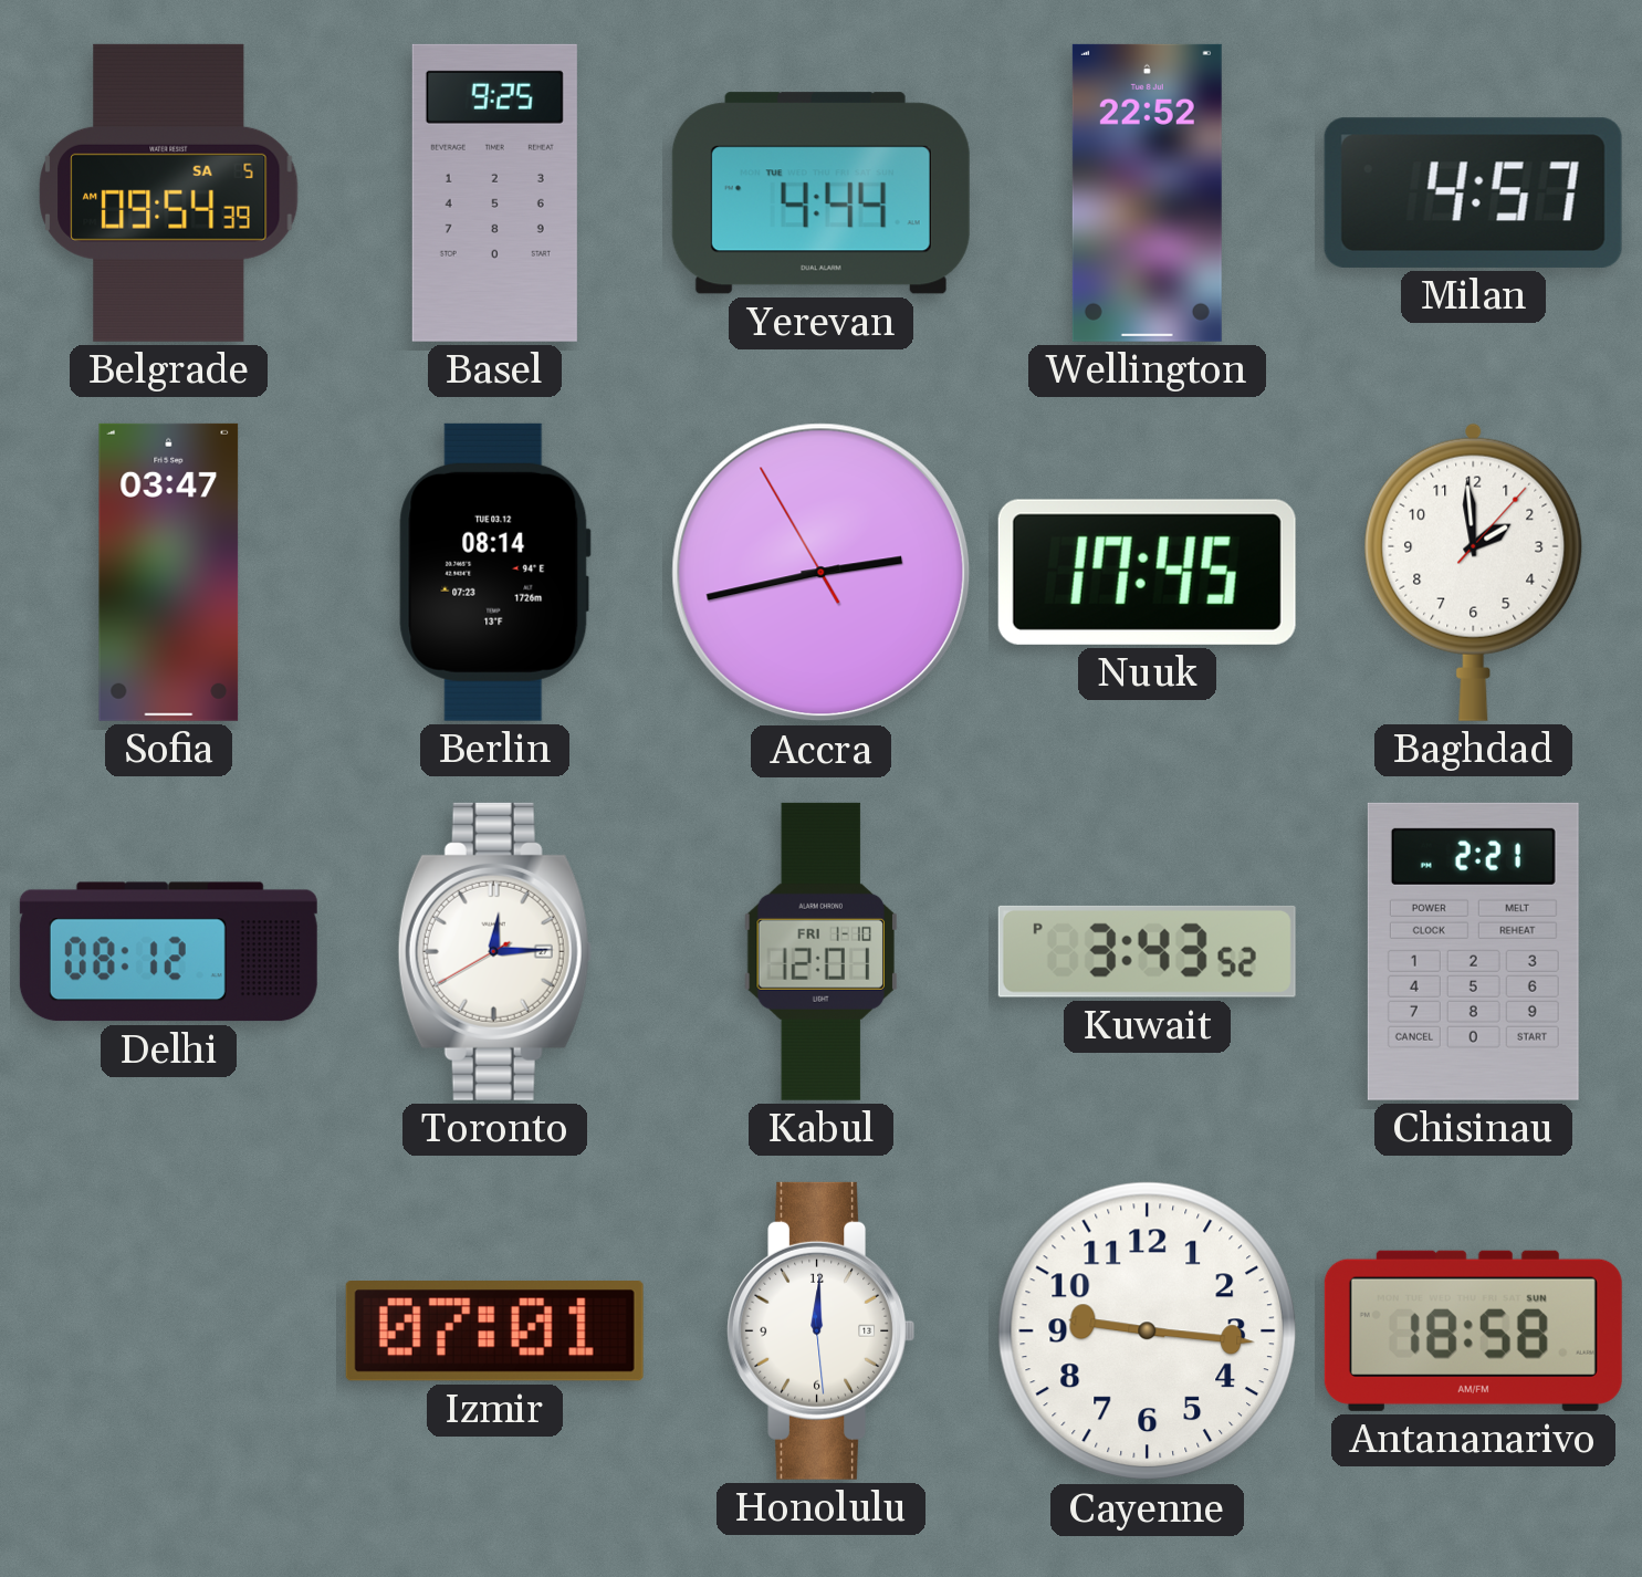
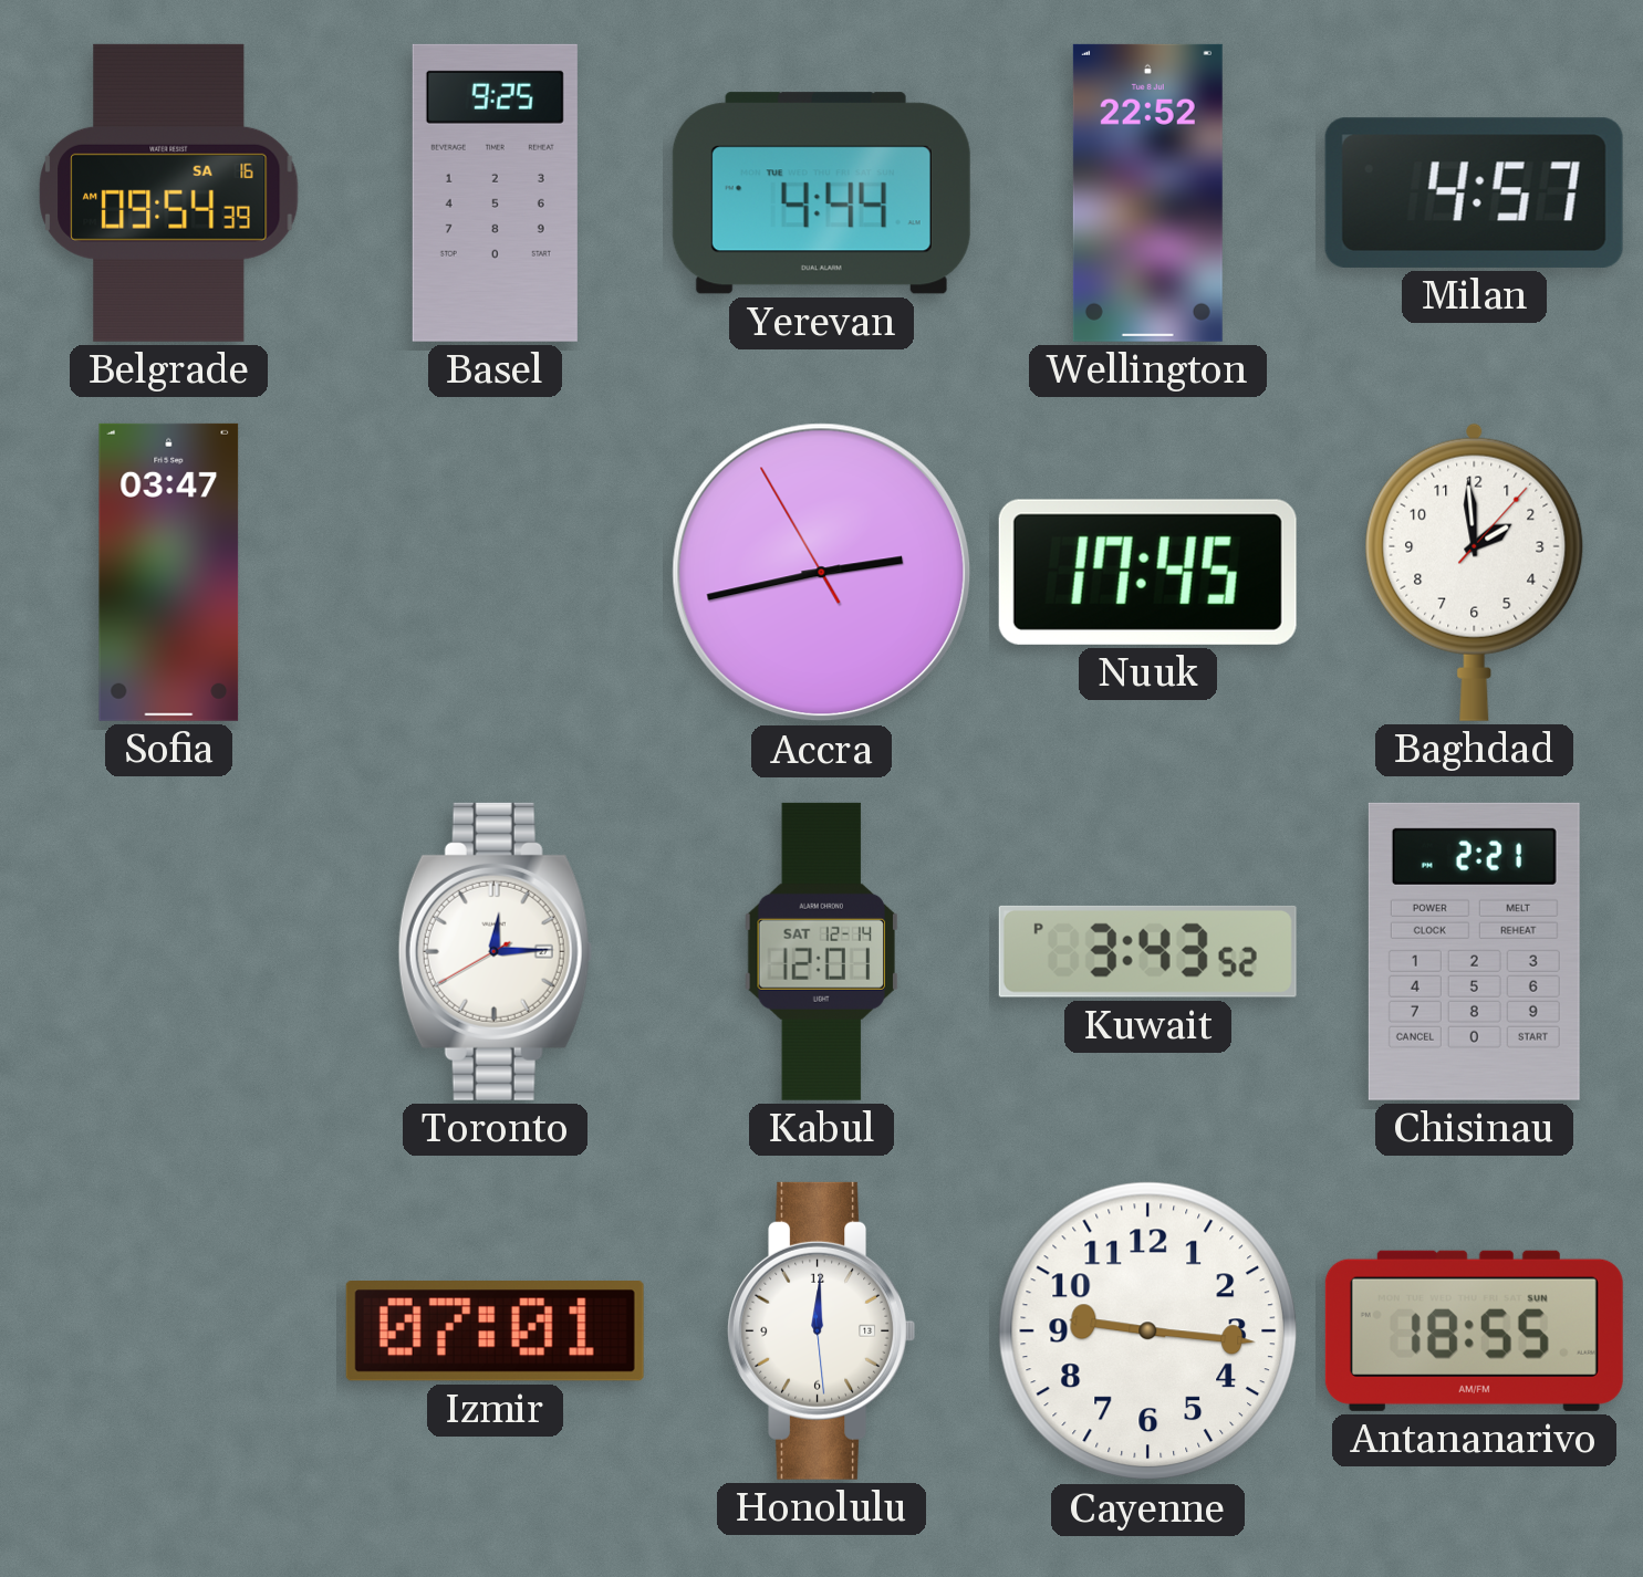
Belgrade date: SA 5 -> SA 16
Berlin: 08:14 -> none
Delhi: 08:12 -> none
Kabul date: FRI 1-10 -> SAT 12-14
Antananarivo: 18:58 -> 18:55
